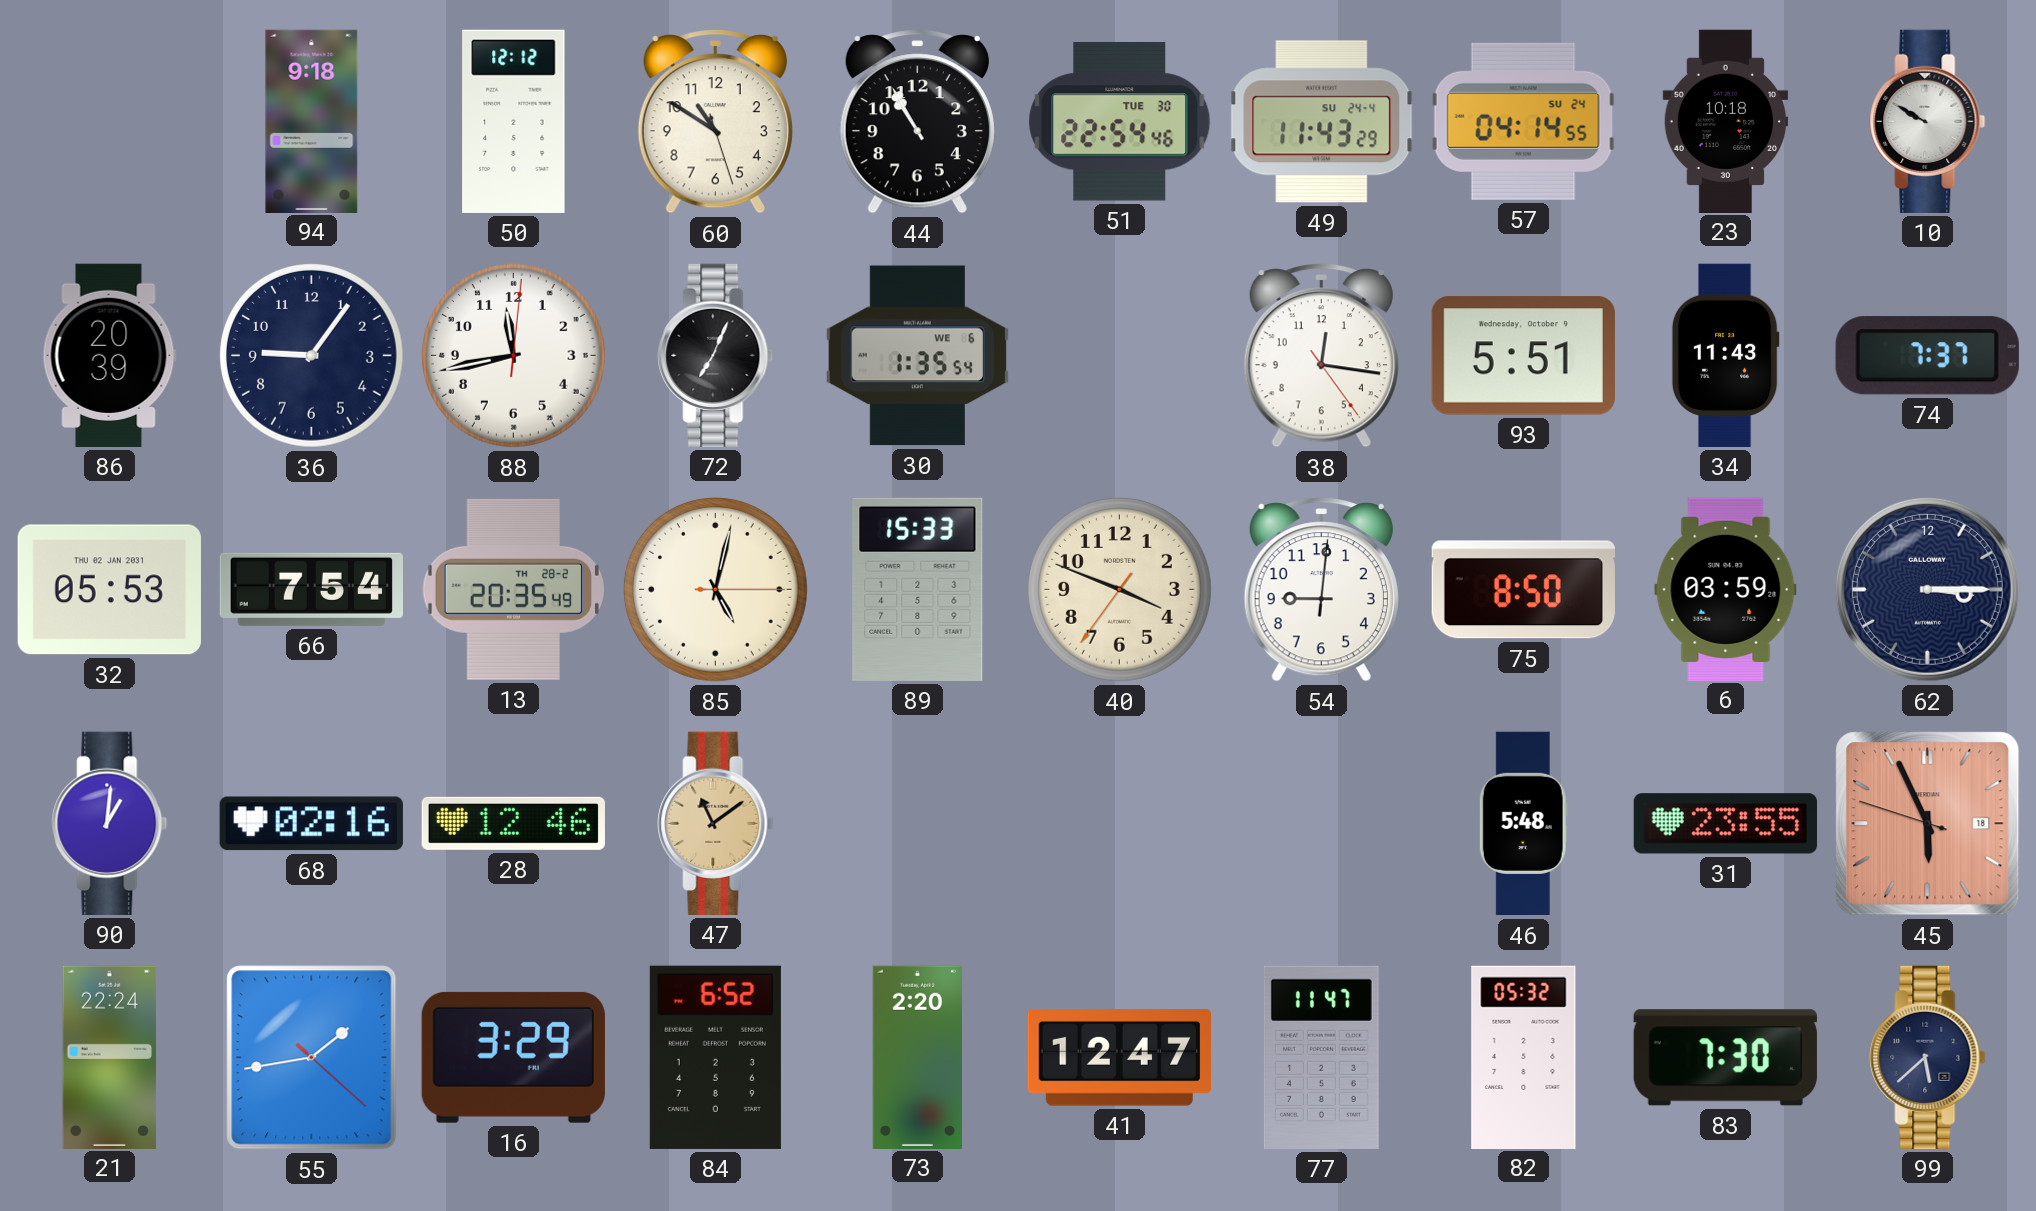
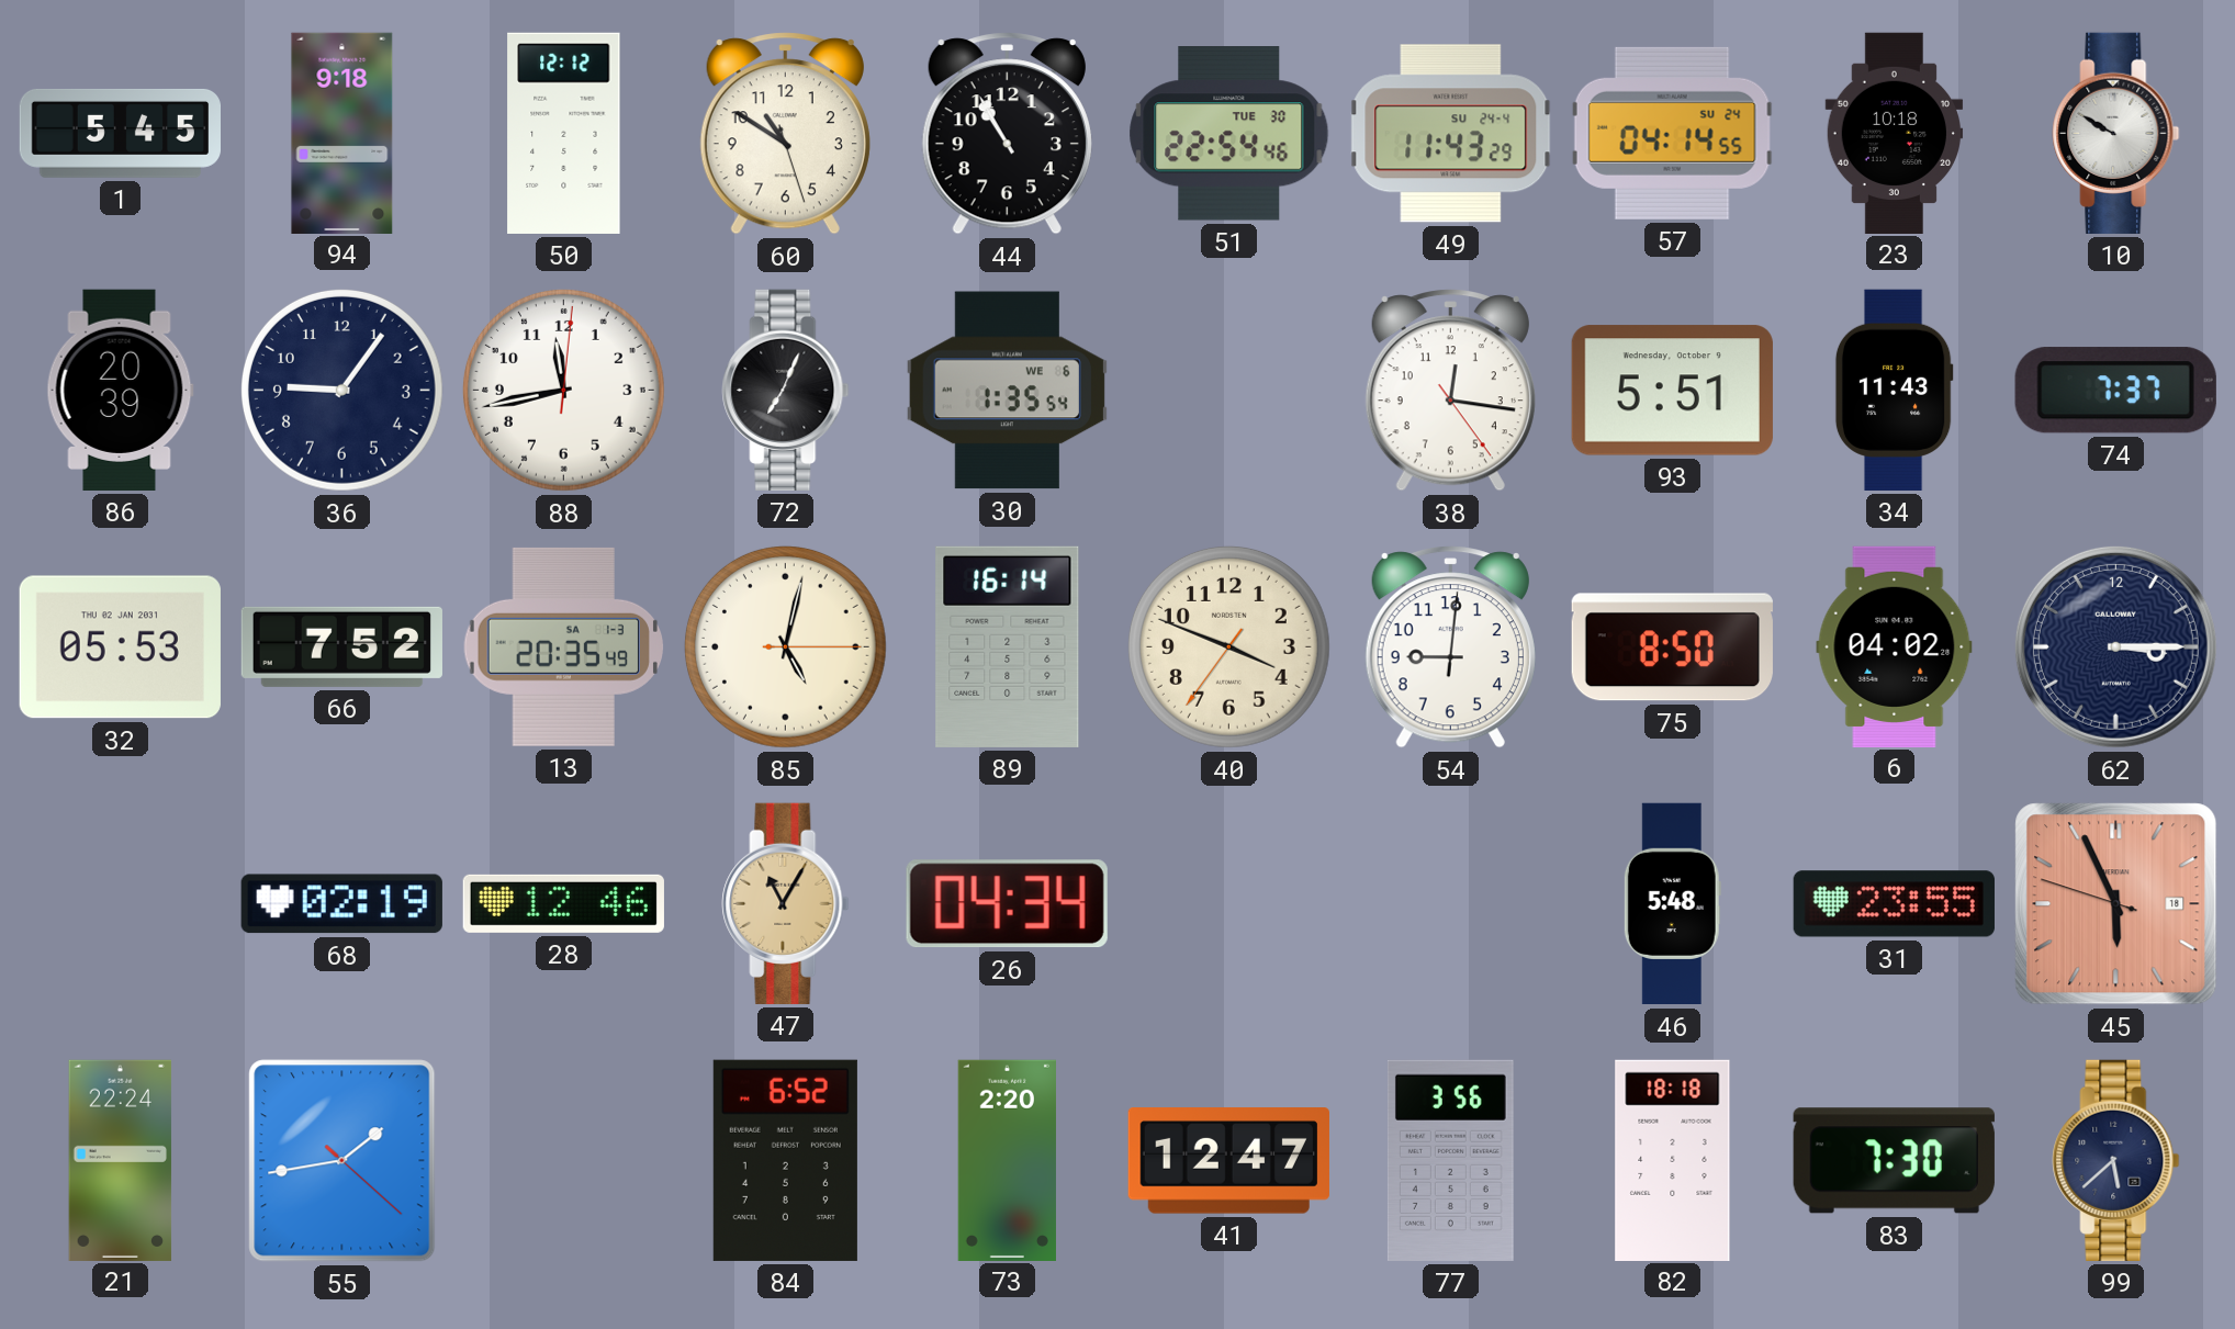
1: none -> 5:45
66: 7:54 -> 7:52
13 date: TH 28-2 -> SA 1-3
89: 15:33 -> 16:14
6: 03:59 -> 04:02
90: 1:01 -> none
68: 02:16 -> 02:19
47: 11:09 -> 11:05
26: none -> 04:34
16: 3:29 -> none
77: 11:47 -> 3:56
82: 05:32 -> 18:18
